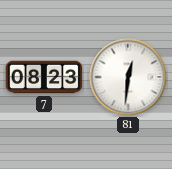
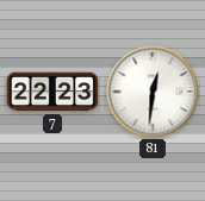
7: 08:23 -> 22:23
